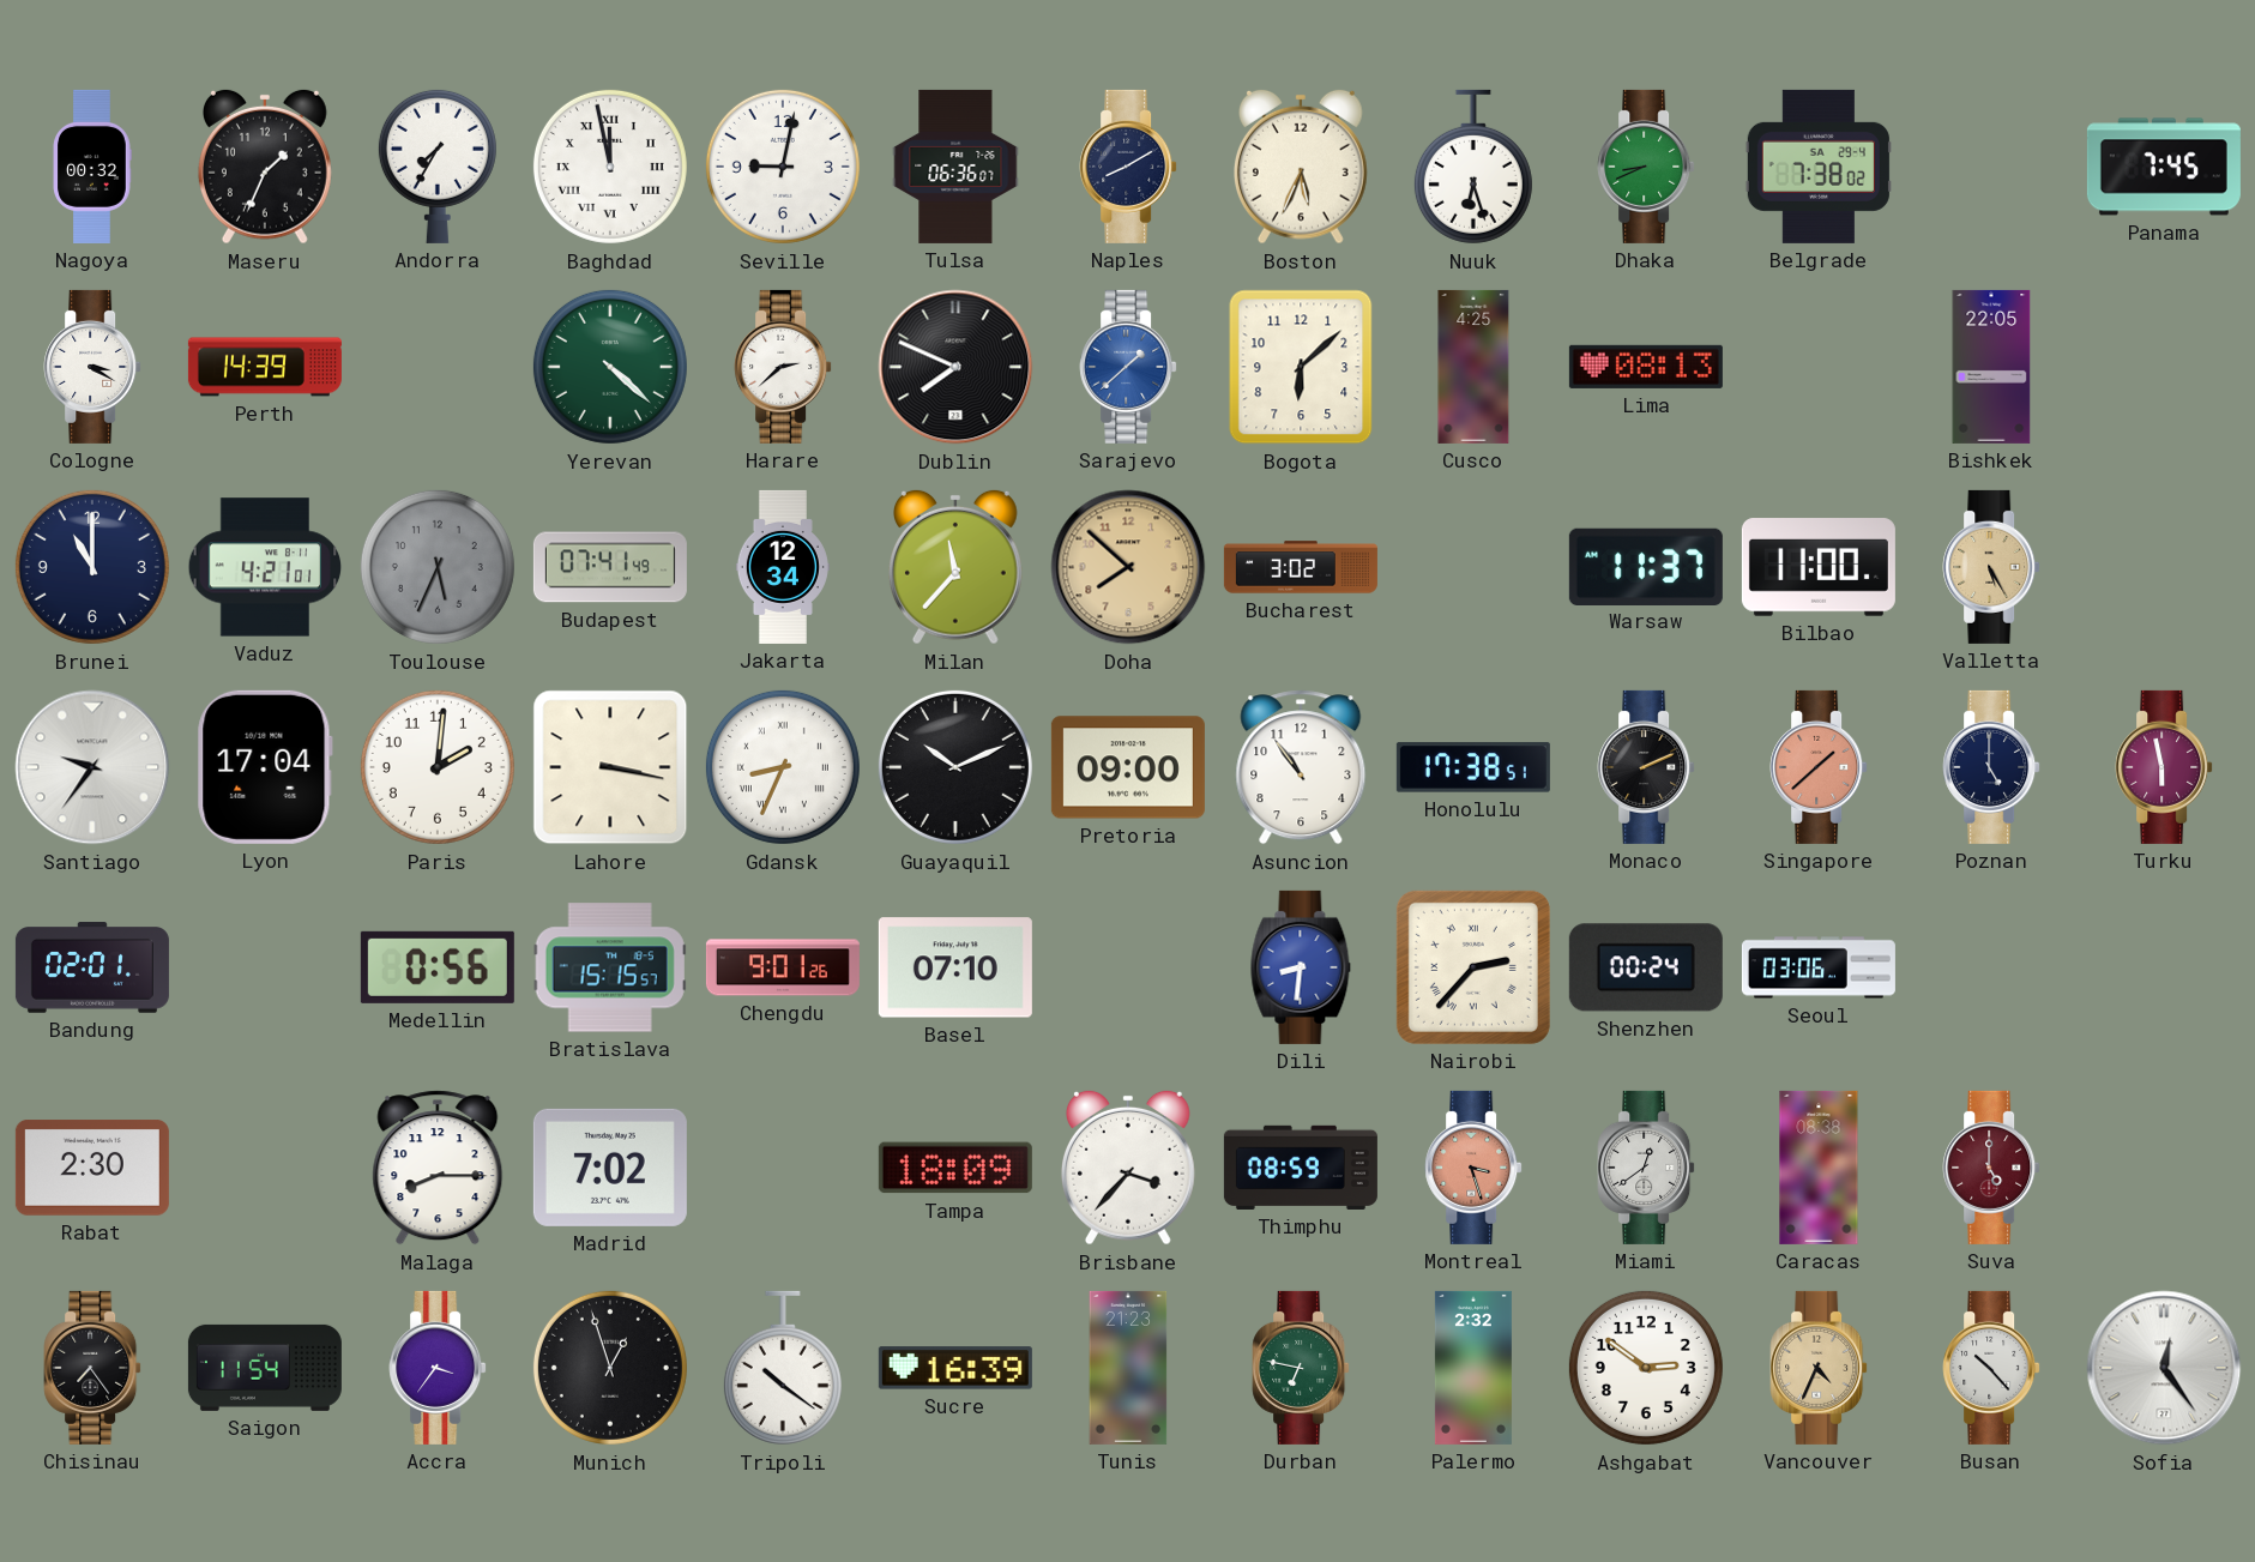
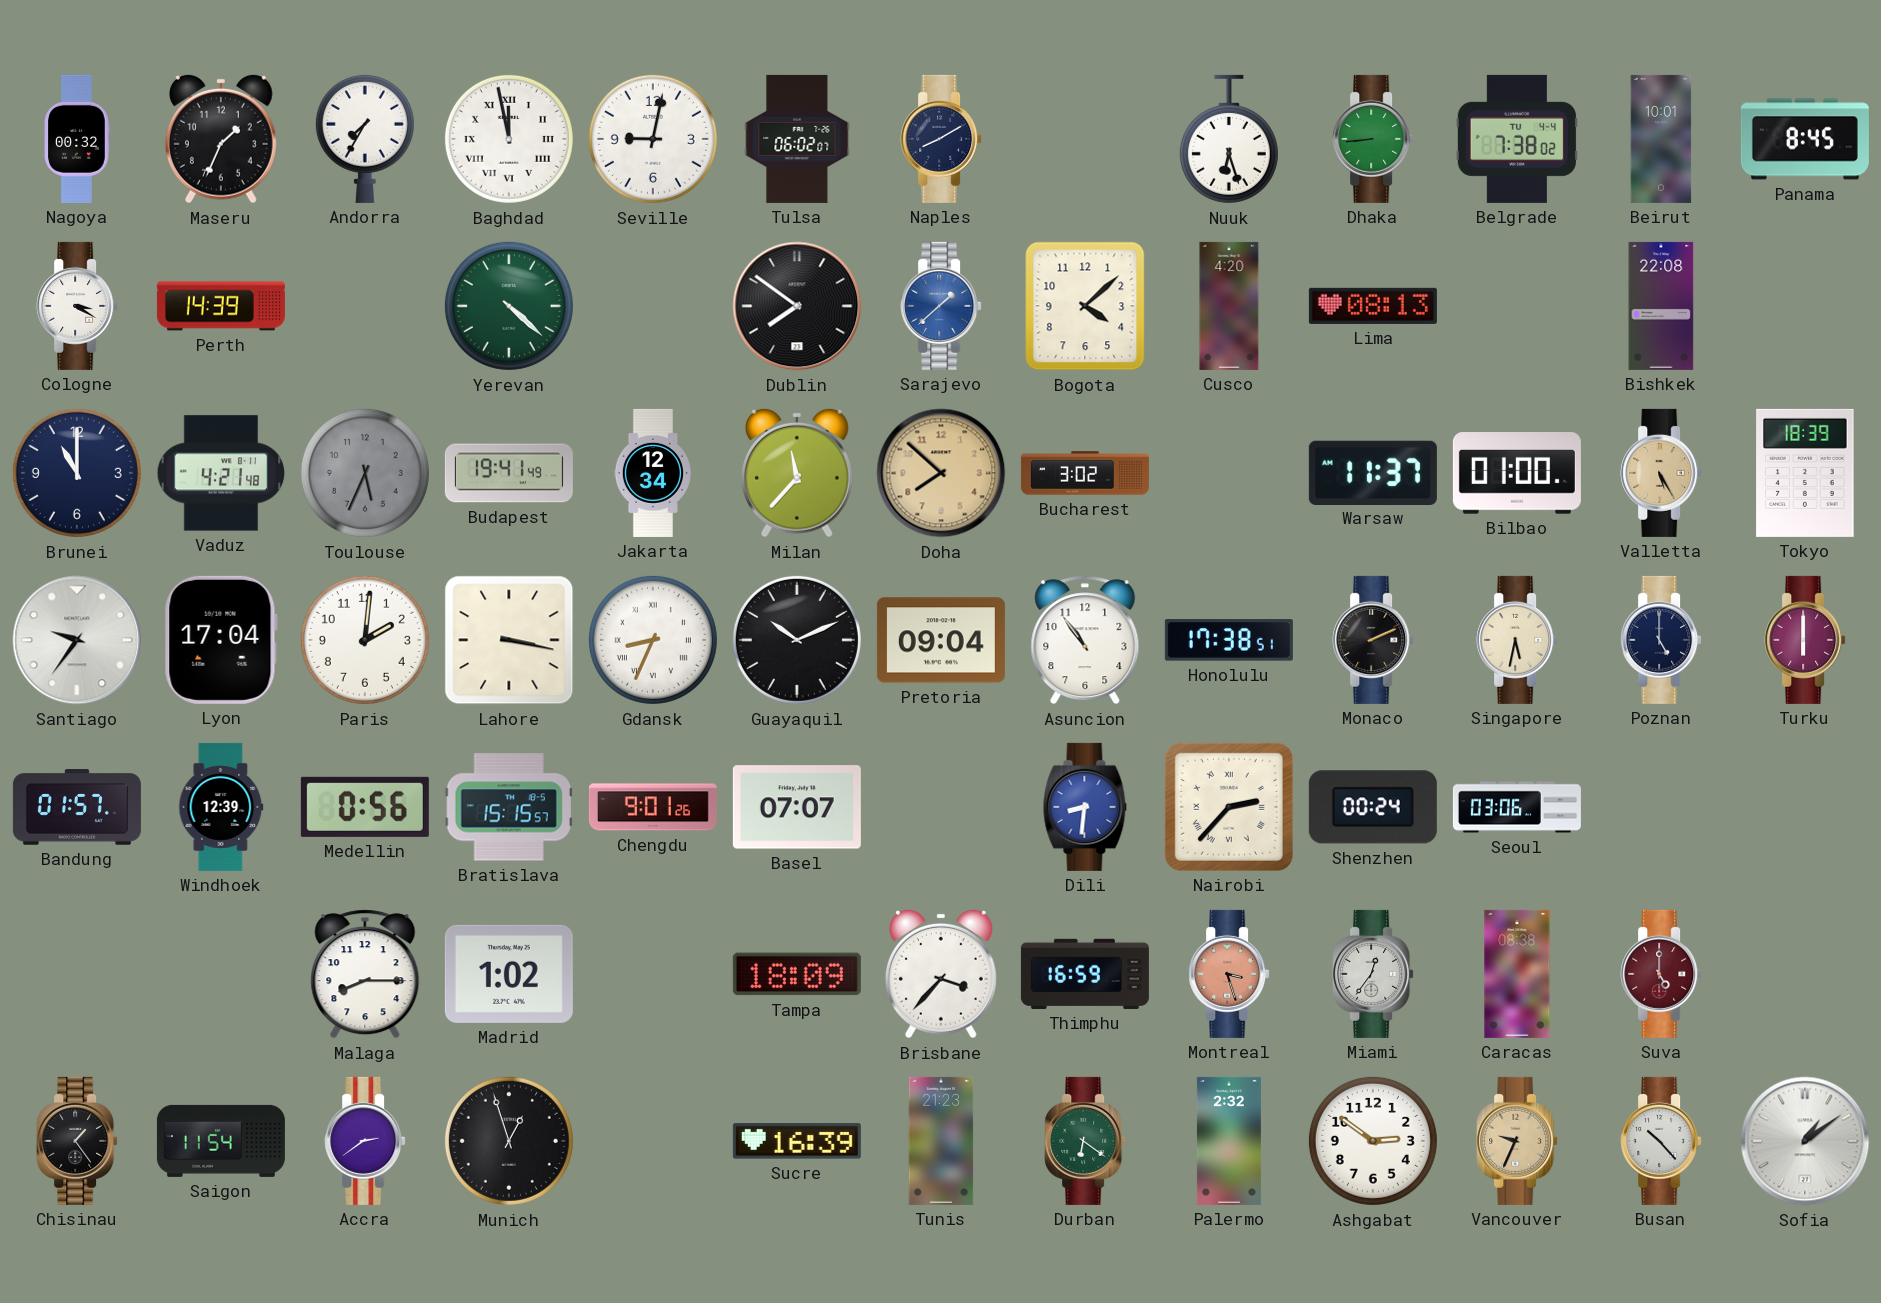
Tulsa: 06:36 -> 06:02
Boston: 5:34 -> none
Dhaka: 8:41 -> 8:44
Belgrade date: SA 29-4 -> TU 4-4
Beirut: none -> 10:01
Panama: 7:45 -> 8:45
Harare: 2:38 -> none
Dublin: 7:49 -> 7:51
Bogota: 6:08 -> 4:08
Cusco: 4:25 -> 4:20
Bishkek: 22:05 -> 22:08
Vaduz: 4:21:01 -> 4:21:48
Budapest: 07:41 -> 19:41
Bilbao: 11:00 -> 01:00
Tokyo: none -> 18:39
Pretoria: 09:00 -> 09:04
Singapore: 1:38 -> 5:32
Singapore dial: salmon -> cream
Turku: 5:58 -> 6:00
Bandung: 02:01 -> 01:57
Windhoek: none -> 12:39
Basel: 07:10 -> 07:07
Rabat: 2:30 -> none
Madrid: 7:02 -> 1:02
Thimphu: 08:59 -> 16:59
Miami: 12:39 -> 12:36
Chisinau: 7:24 -> 1:24
Accra: 3:36 -> 2:39
Tripoli: 10:21 -> none
Durban: 6:47 -> 6:21
Vancouver: 4:34 -> 9:34
Sofia: 12:24 -> 1:09
